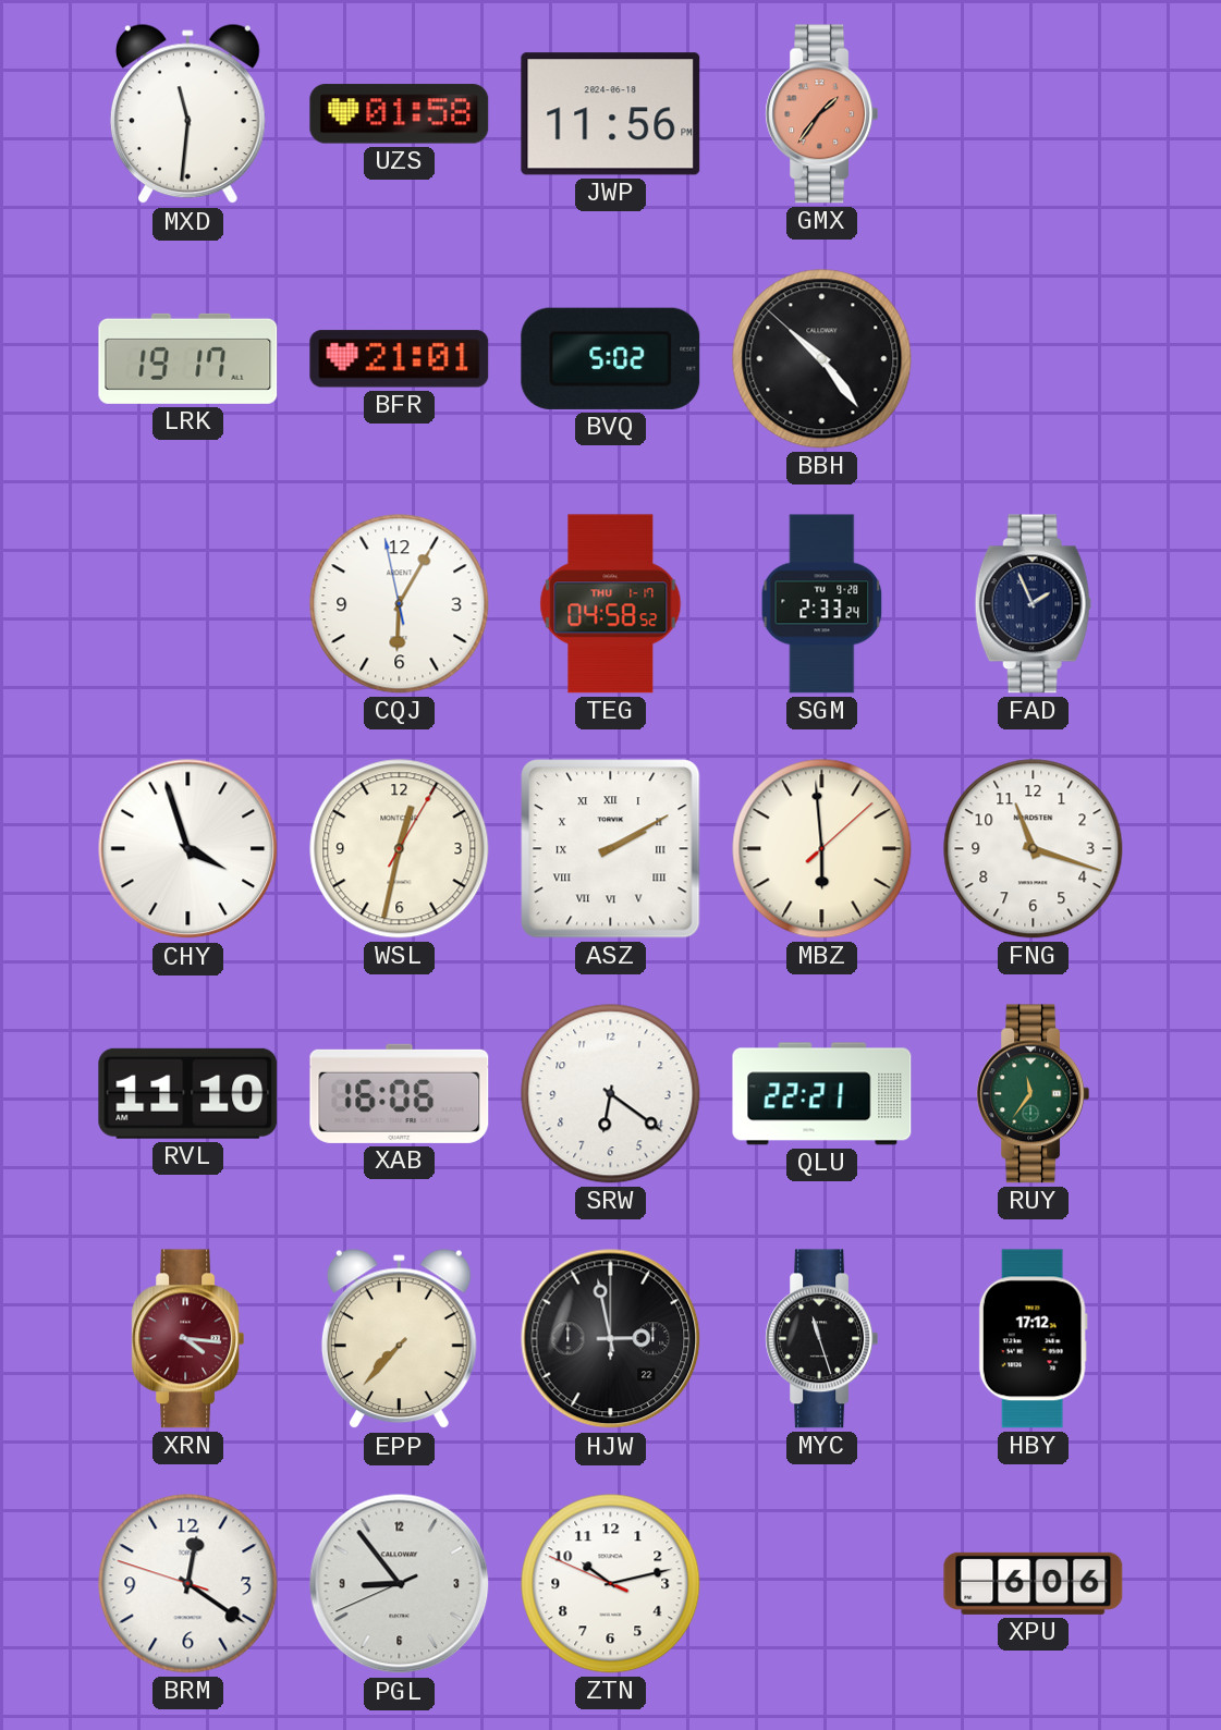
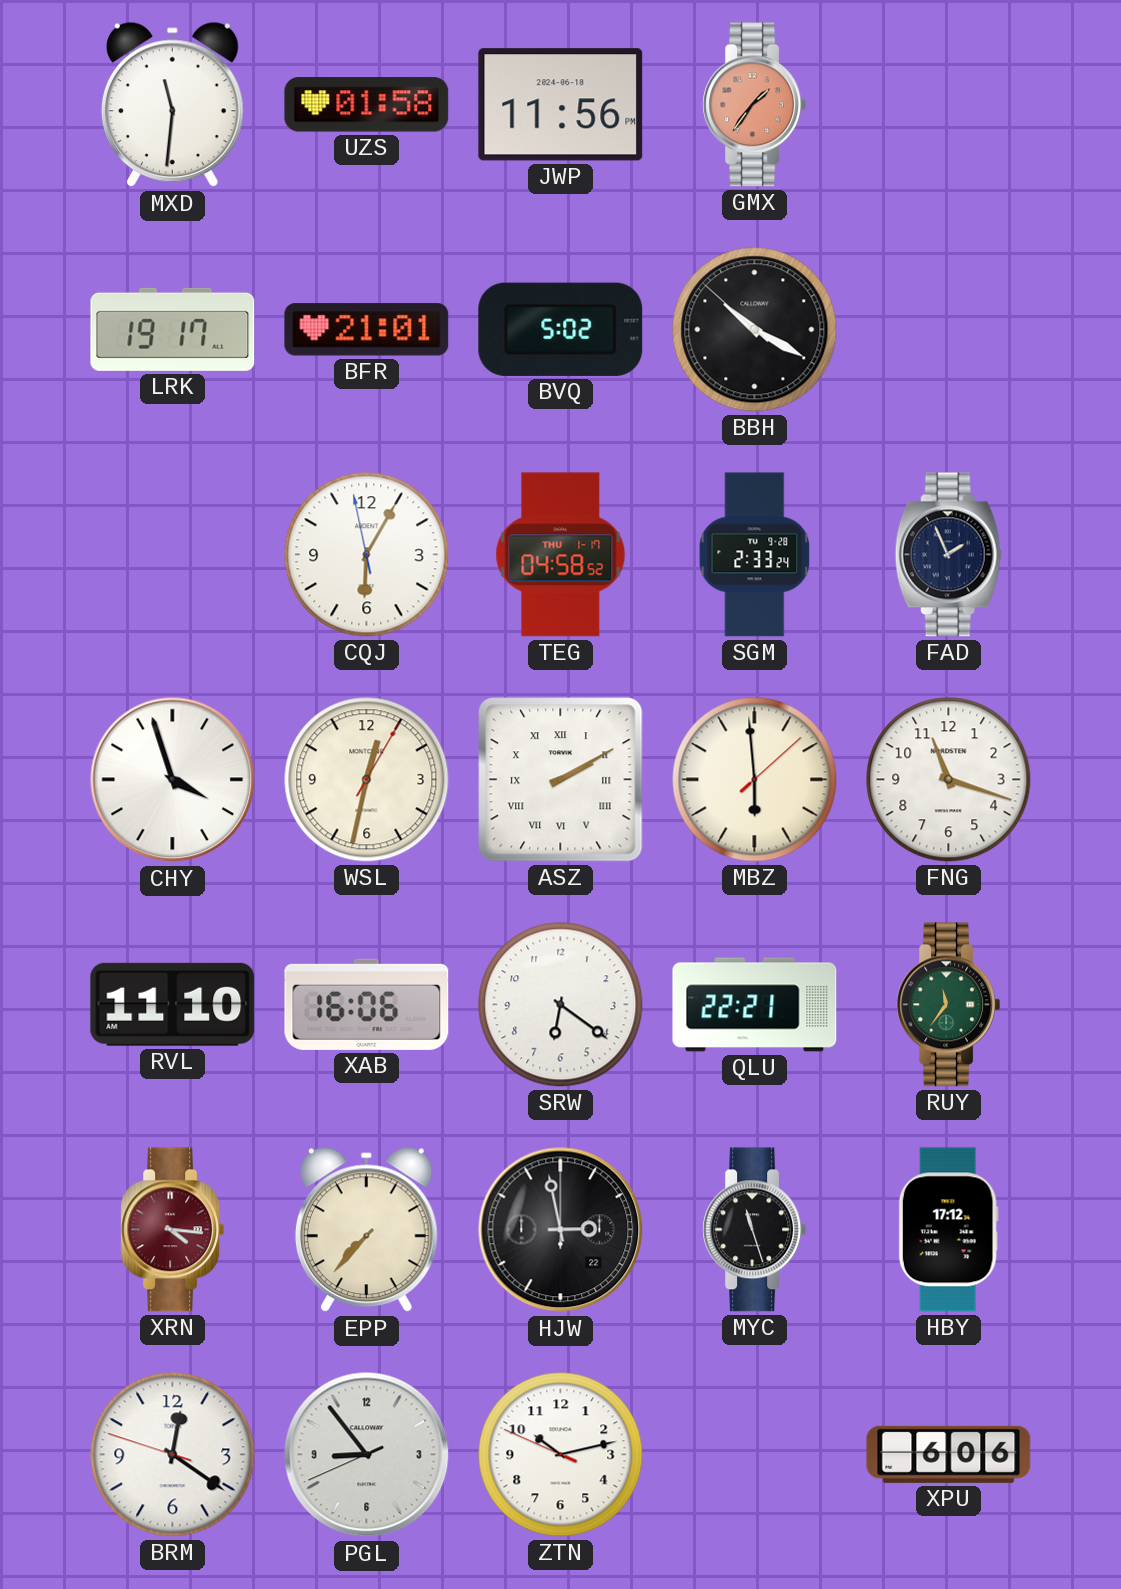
BBH: 10:23 -> 10:19
